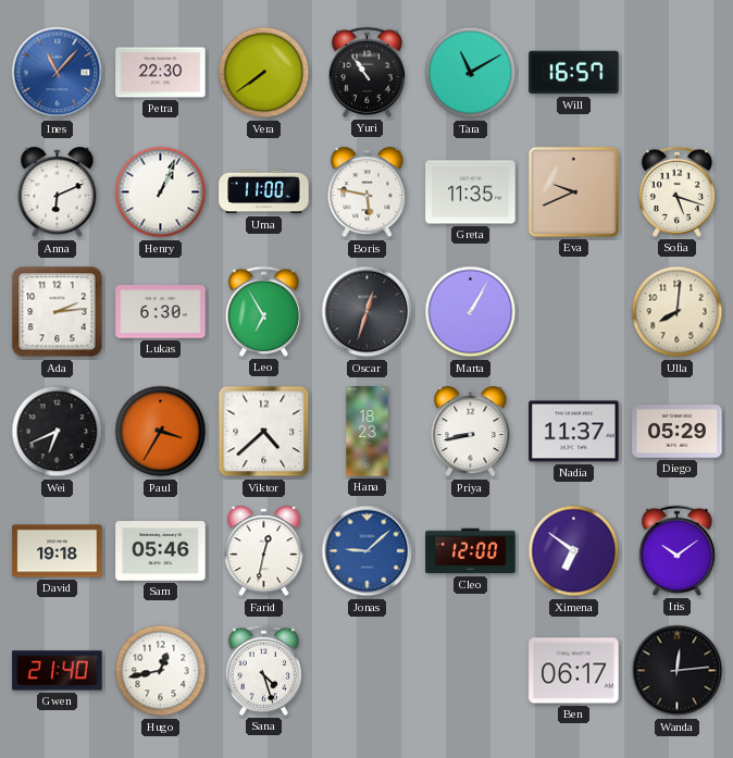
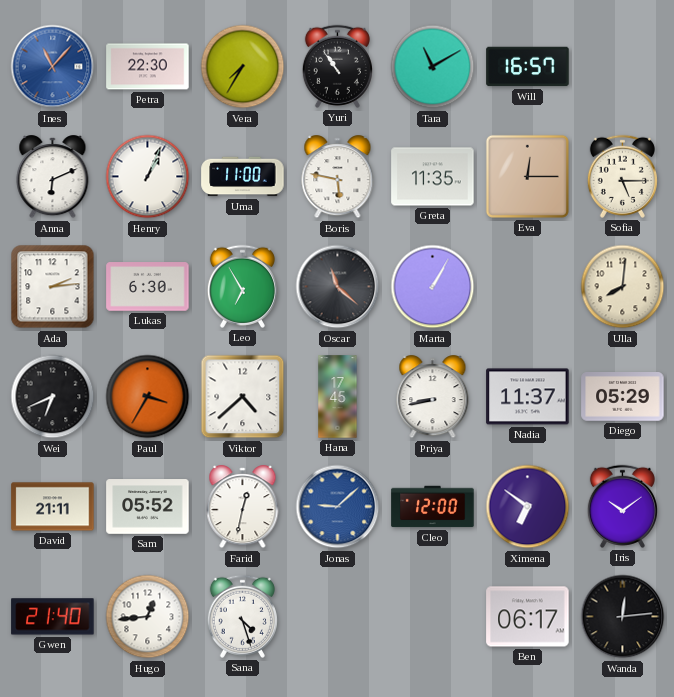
Vera: 7:39 -> 7:35
Eva: 9:41 -> 12:15
Sofia: 5:18 -> 5:15
Oscar: 12:33 -> 11:22
Hana: 18:23 -> 17:45
David: 19:18 -> 21:11
Sam: 05:46 -> 05:52
Hugo: 12:43 -> 12:44
